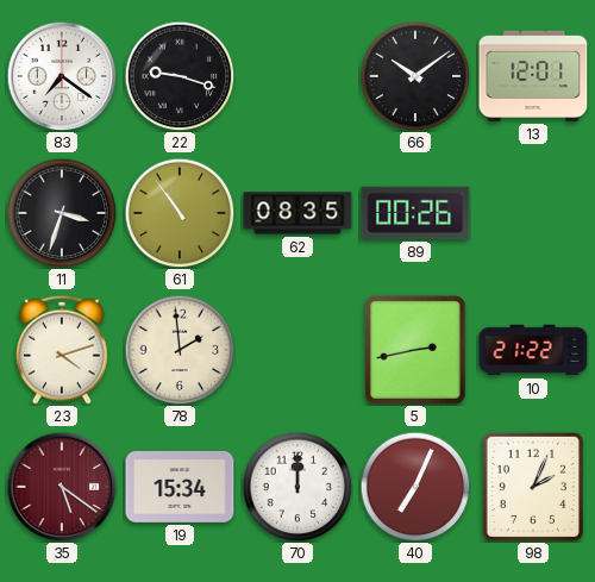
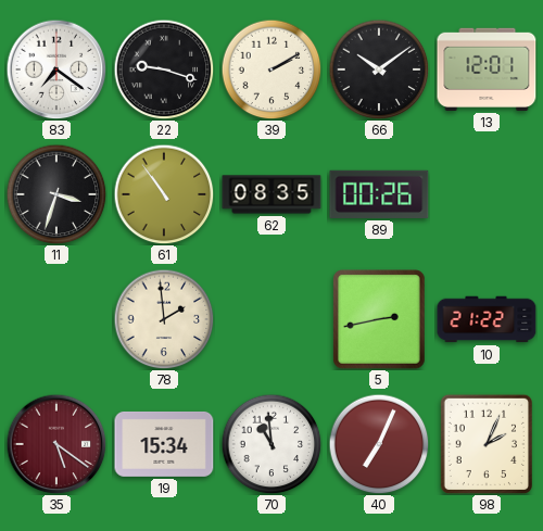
39: none -> 2:10
23: 4:12 -> none
70: 12:00 -> 10:59
